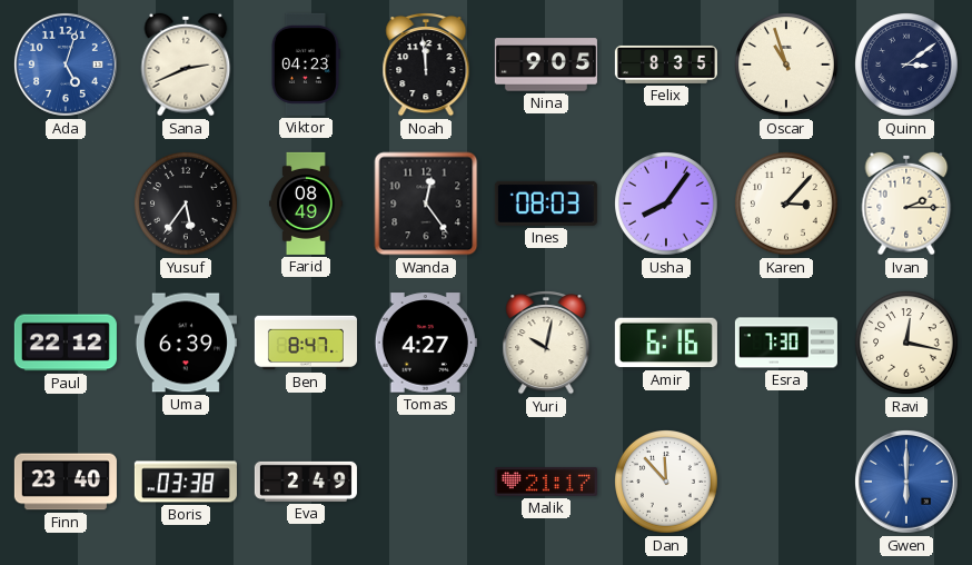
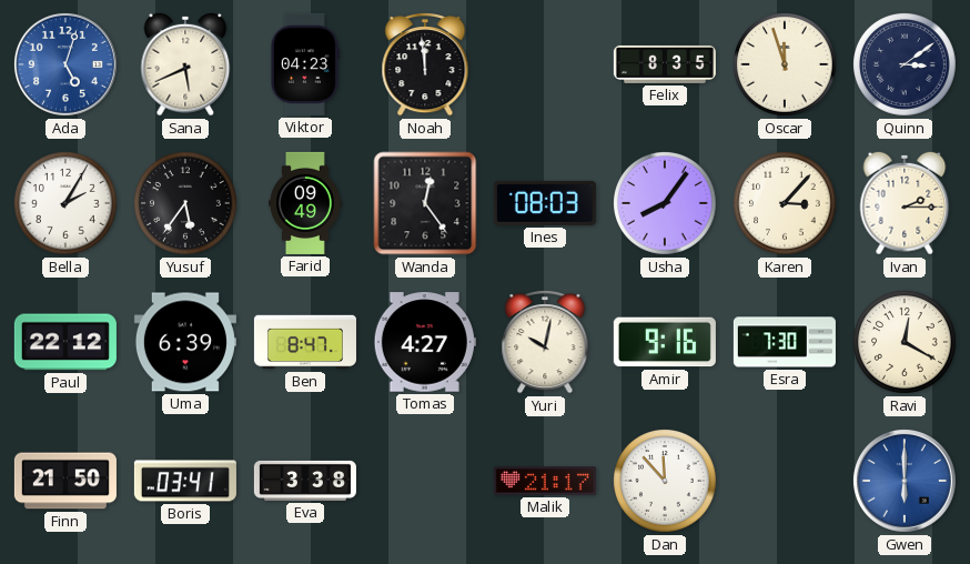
Sana: 2:41 -> 5:41
Nina: 9:05 -> none
Oscar: 10:57 -> 11:57
Bella: none -> 2:05
Farid: 08:49 -> 09:49
Amir: 6:16 -> 9:16
Ravi: 12:17 -> 12:20
Finn: 23:40 -> 21:50
Boris: 03:38 -> 03:41
Eva: 2:49 -> 3:38
